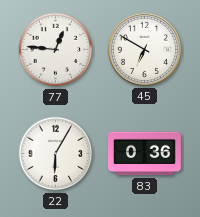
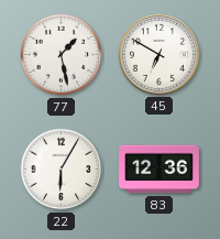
77: 12:46 -> 1:28
83: 0:36 -> 12:36
